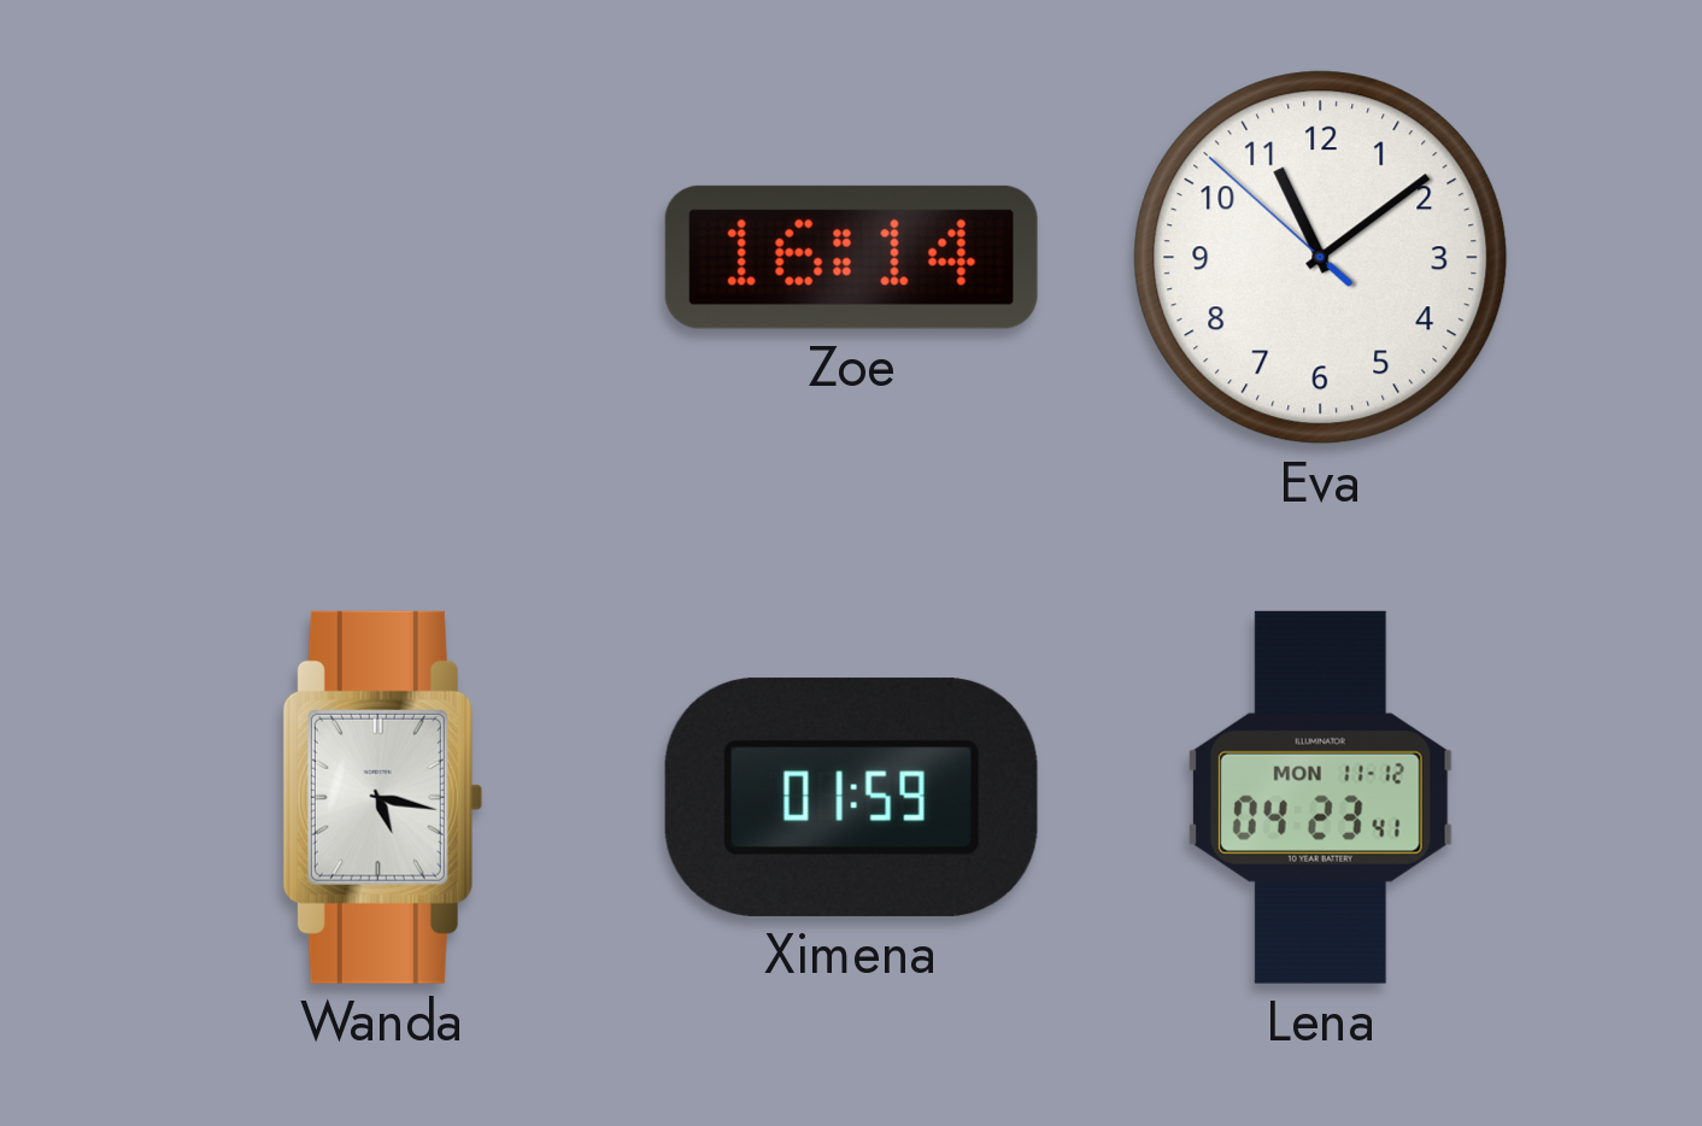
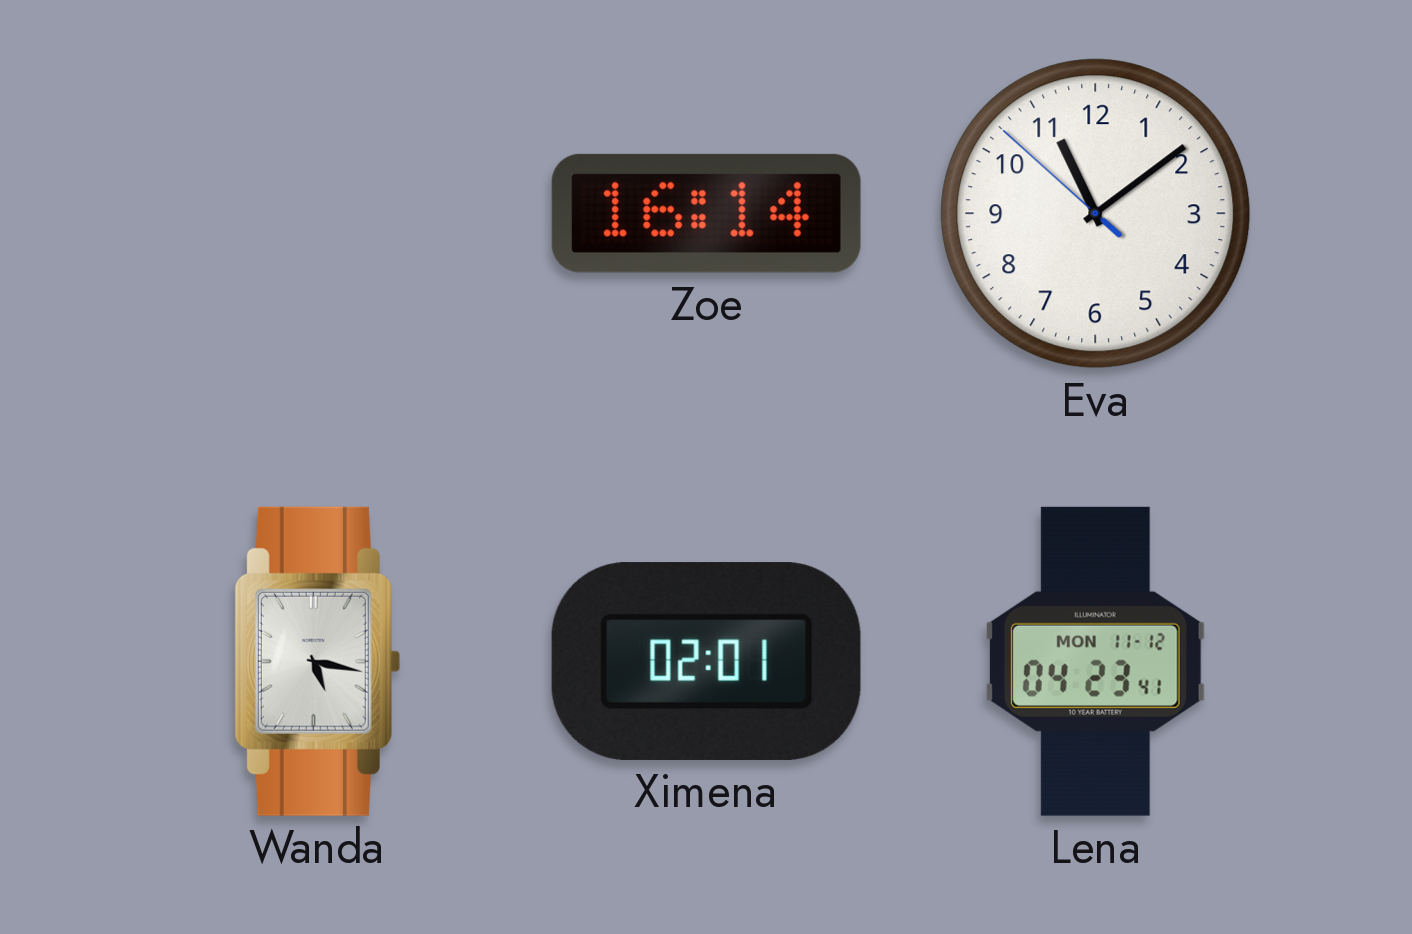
Ximena: 01:59 -> 02:01
